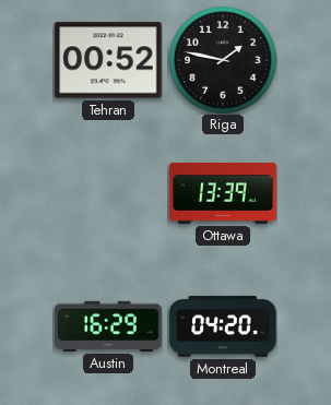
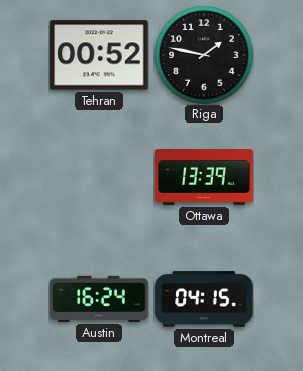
Austin: 16:29 -> 16:24
Montreal: 04:20 -> 04:15
